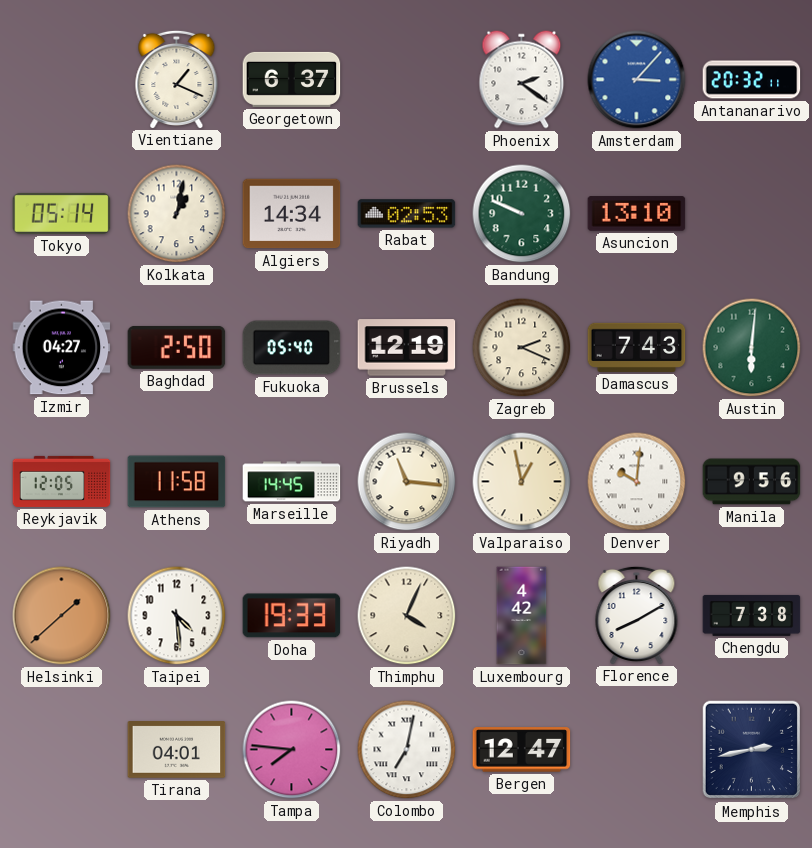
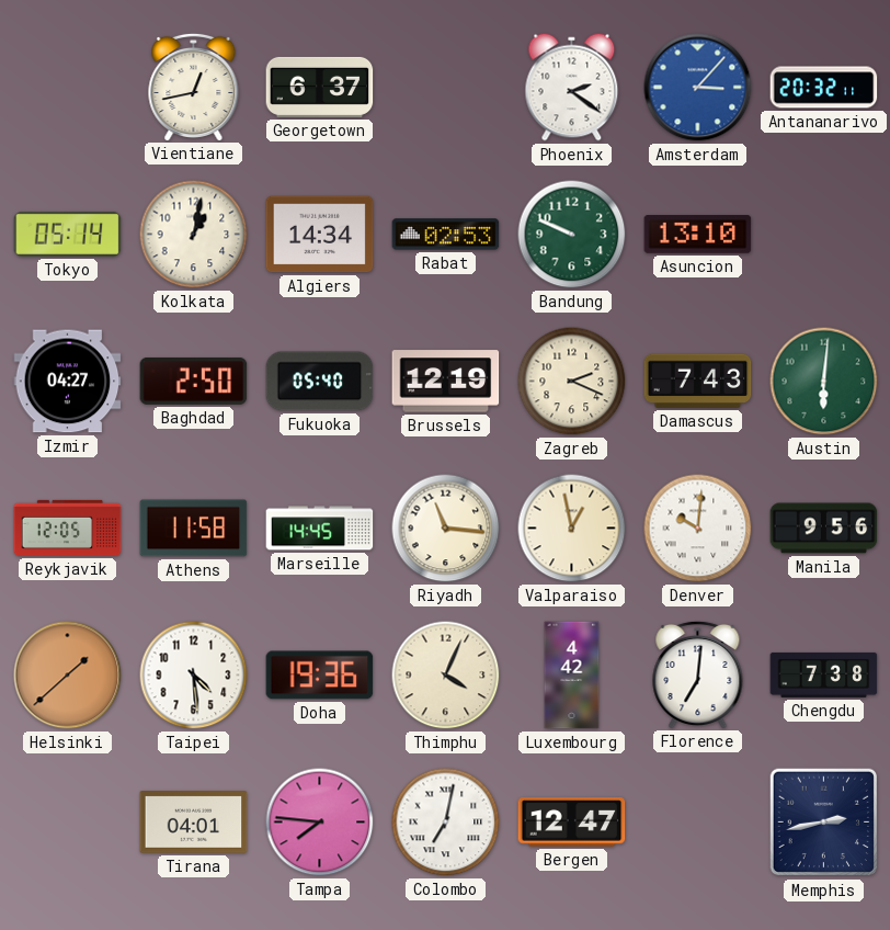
Vientiane: 1:19 -> 12:43
Doha: 19:33 -> 19:36
Florence: 8:10 -> 7:01
